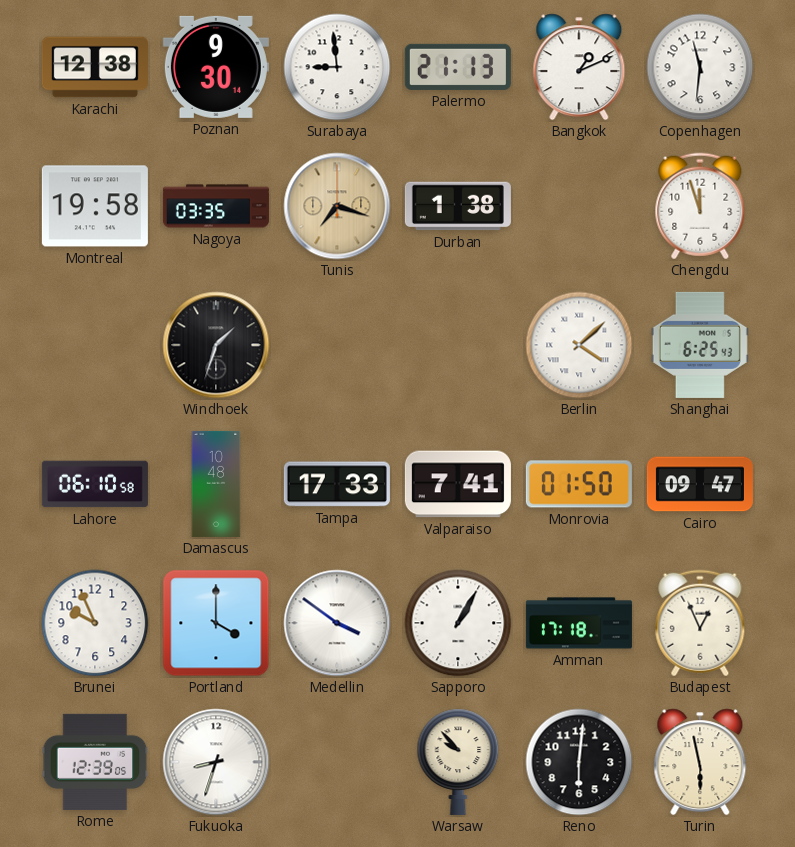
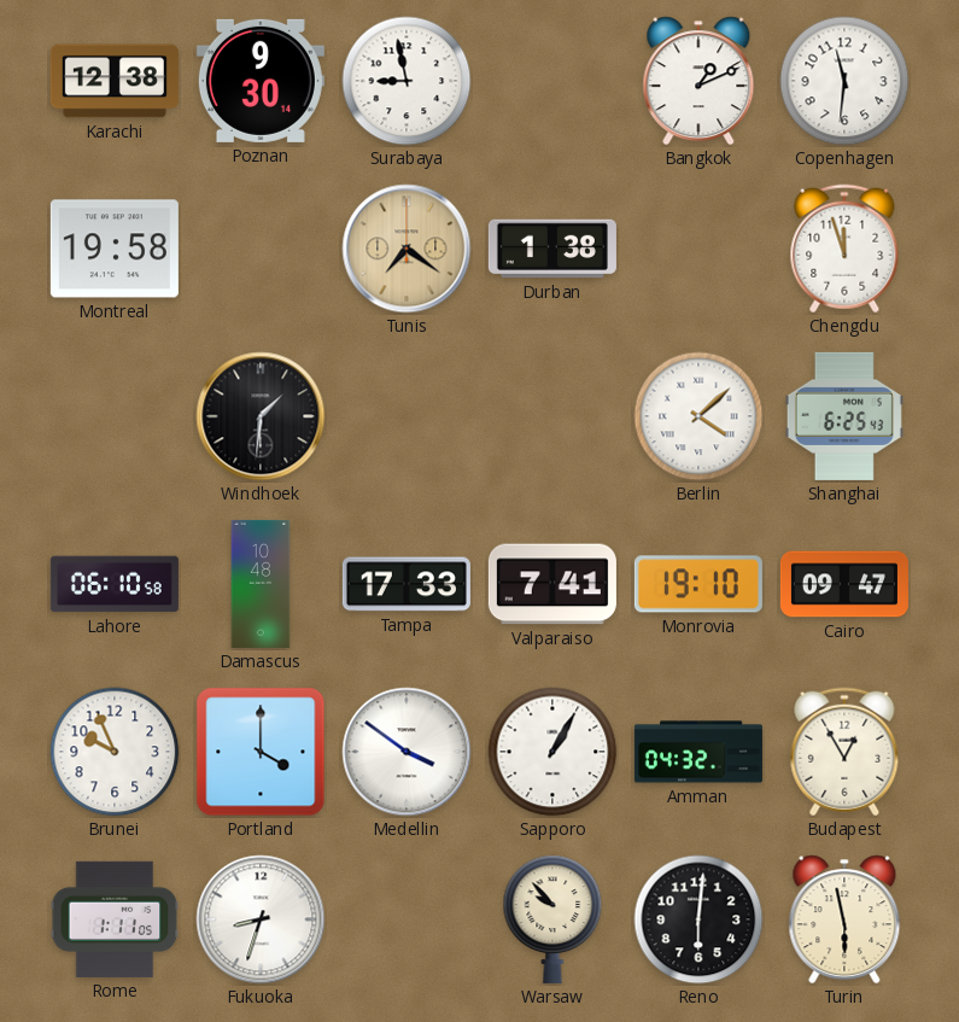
Surabaya: 8:59 -> 8:58
Palermo: 21:13 -> none
Nagoya: 03:35 -> none
Tunis: 7:18 -> 7:21
Windhoek: 1:33 -> 1:31
Monrovia: 01:50 -> 19:10
Amman: 17:18 -> 04:32
Budapest: 12:56 -> 12:55
Rome: 12:39 -> 1:11
